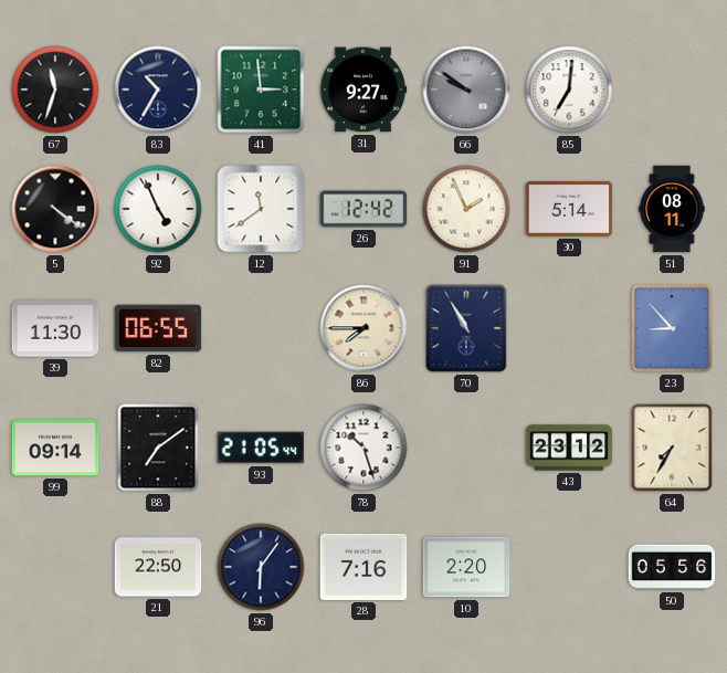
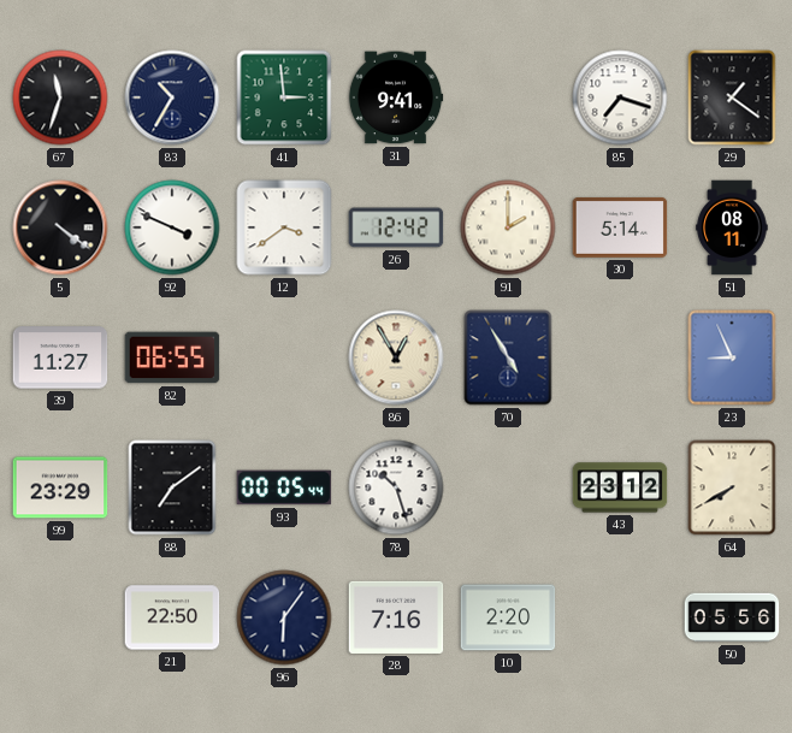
31: 9:27 -> 9:41
66: 9:51 -> none
85: 7:01 -> 7:18
29: none -> 1:21
92: 4:56 -> 3:49
12: 11:39 -> 3:39
91: 1:56 -> 2:00
39: 11:30 -> 11:27
86: 7:45 -> 12:55
70: 10:55 -> 4:55
23: 8:53 -> 8:56
99: 09:14 -> 23:29
93: 21:05 -> 00:05
64: 7:35 -> 7:40
